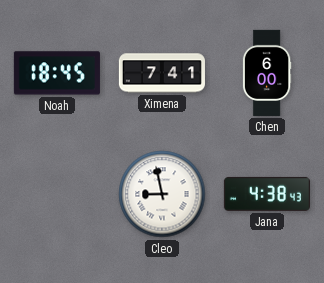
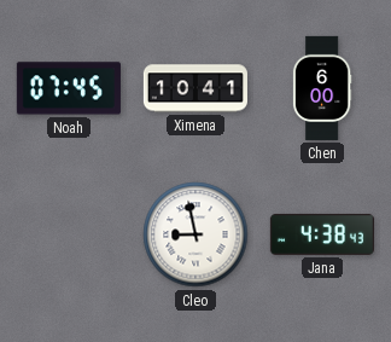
Noah: 18:45 -> 07:45
Ximena: 7:41 -> 10:41
